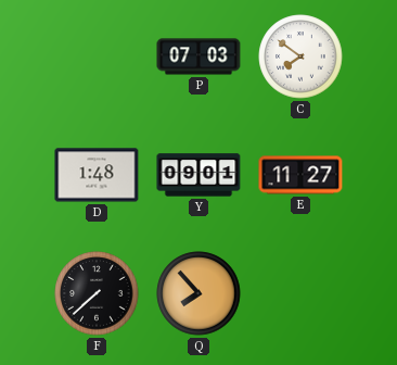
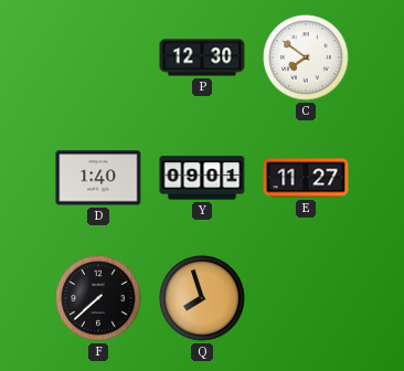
P: 07:03 -> 12:30
D: 1:48 -> 1:40
Q: 7:53 -> 7:57
